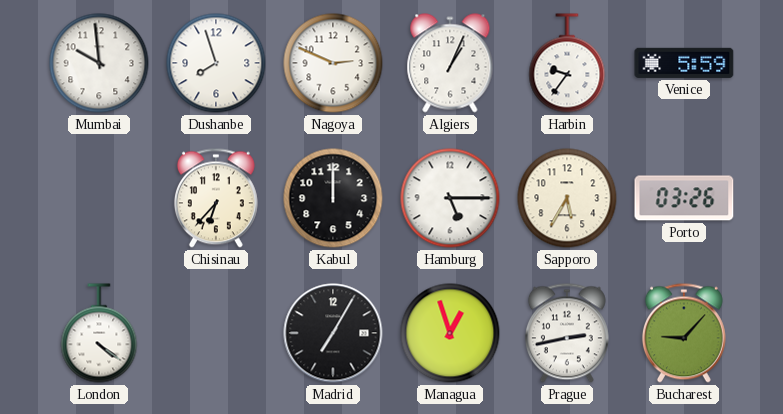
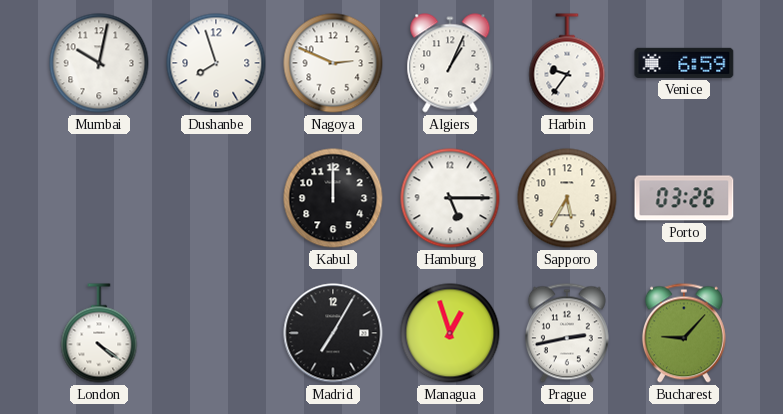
Mumbai: 9:59 -> 10:02
Venice: 5:59 -> 6:59
Chisinau: 6:37 -> none
